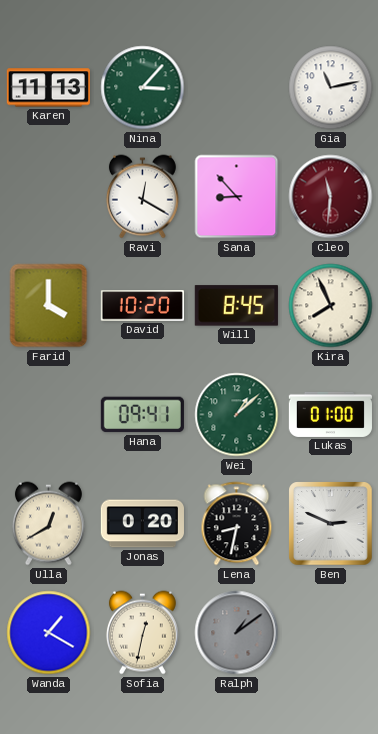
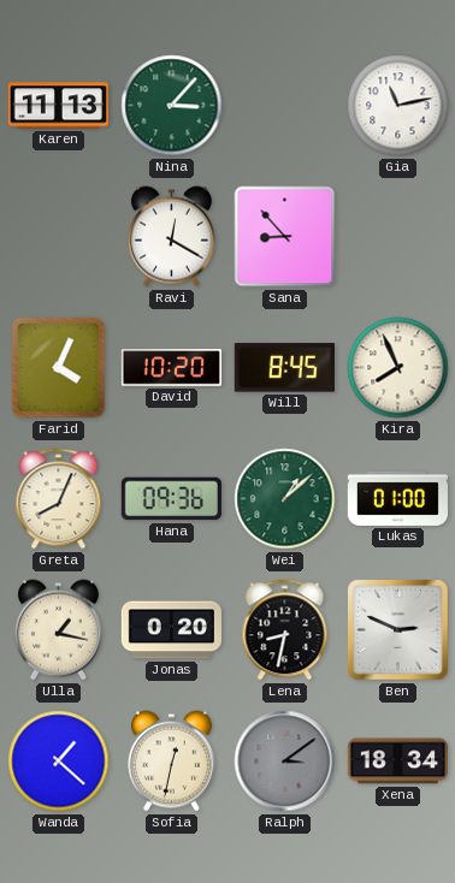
Cleo: 11:31 -> none
Farid: 4:00 -> 4:04
Greta: none -> 8:04
Hana: 09:41 -> 09:36
Ulla: 12:40 -> 1:17
Wanda: 1:20 -> 1:22
Ralph: 1:09 -> 3:09
Xena: none -> 18:34
